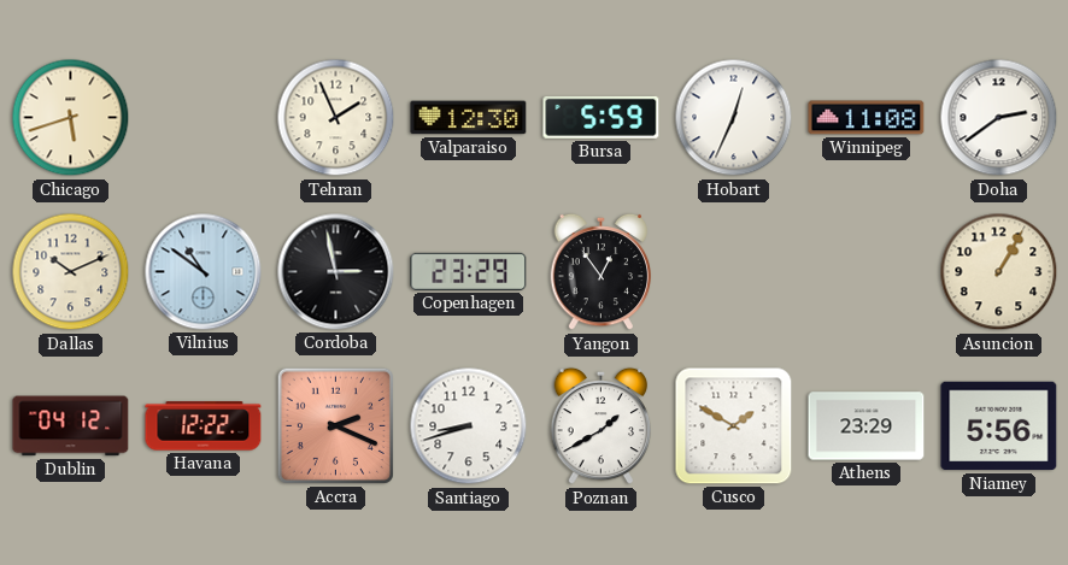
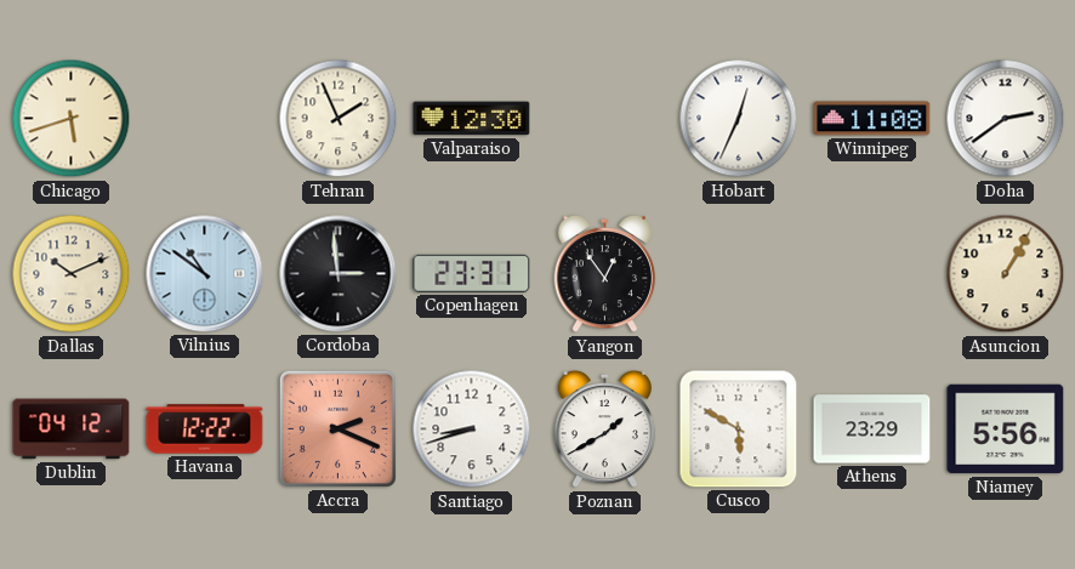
Bursa: 5:59 -> none
Cordoba: 2:58 -> 2:59
Copenhagen: 23:29 -> 23:31
Cusco: 1:50 -> 5:50
